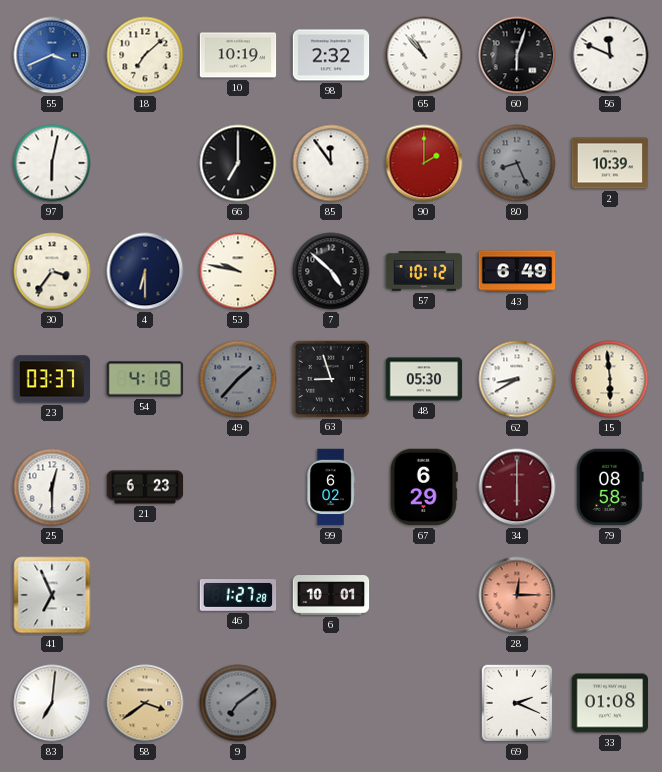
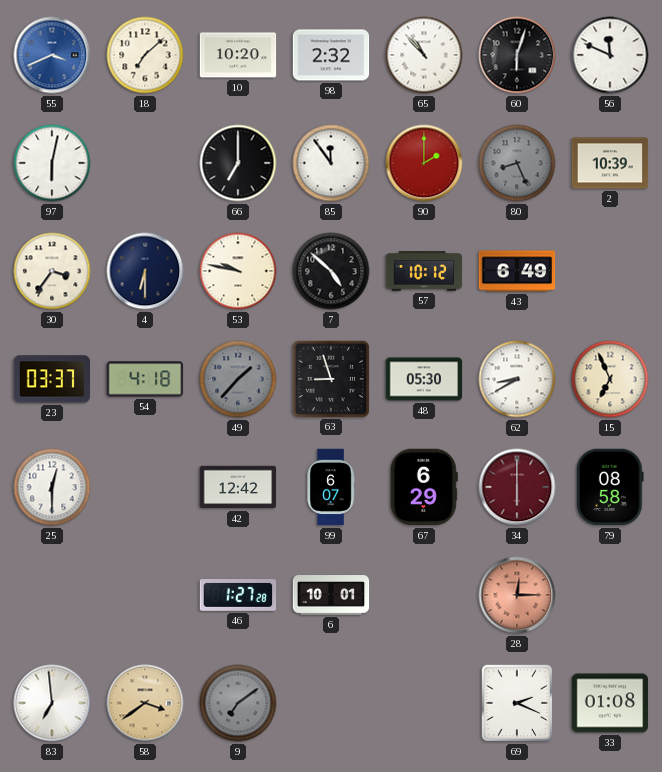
10: 10:19 -> 10:20
15: 5:59 -> 6:56
21: 6:23 -> none
42: none -> 12:42
99: 6:02 -> 6:07
41: 6:56 -> none
83: 7:01 -> 6:59
